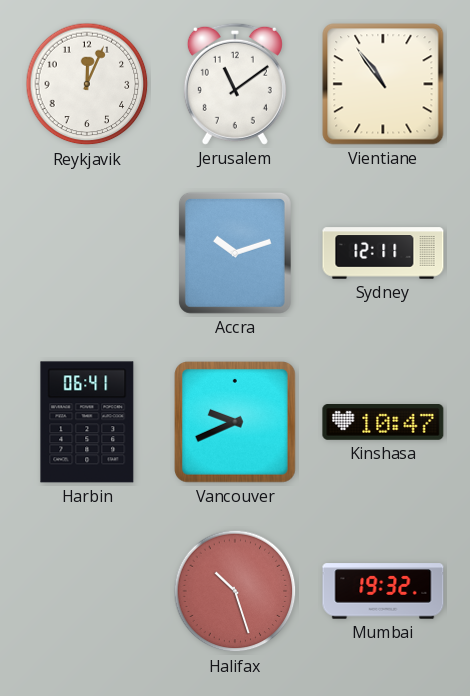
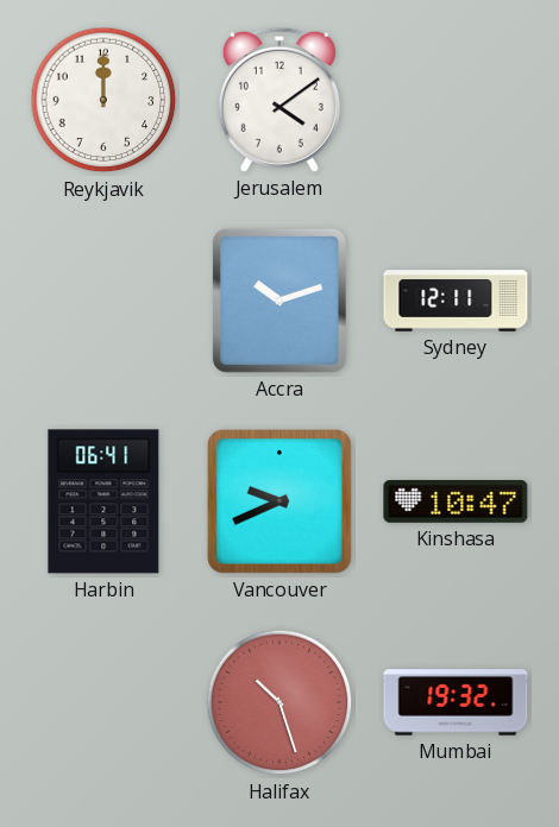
Reykjavik: 12:04 -> 12:00
Jerusalem: 11:09 -> 4:09
Vientiane: 10:54 -> none
